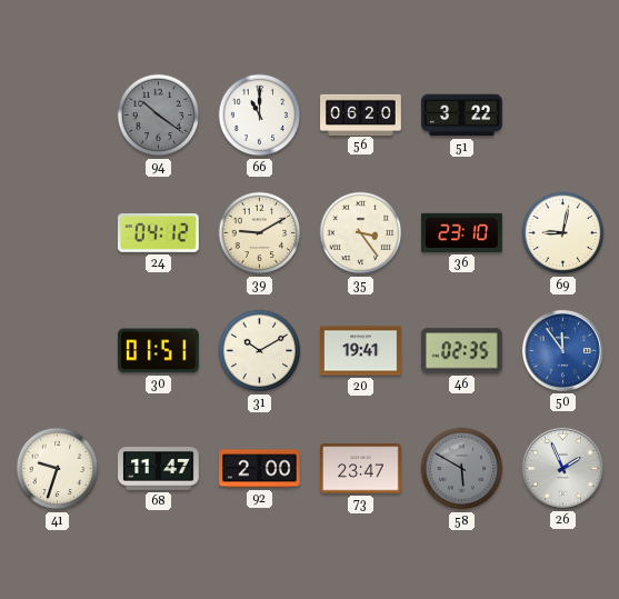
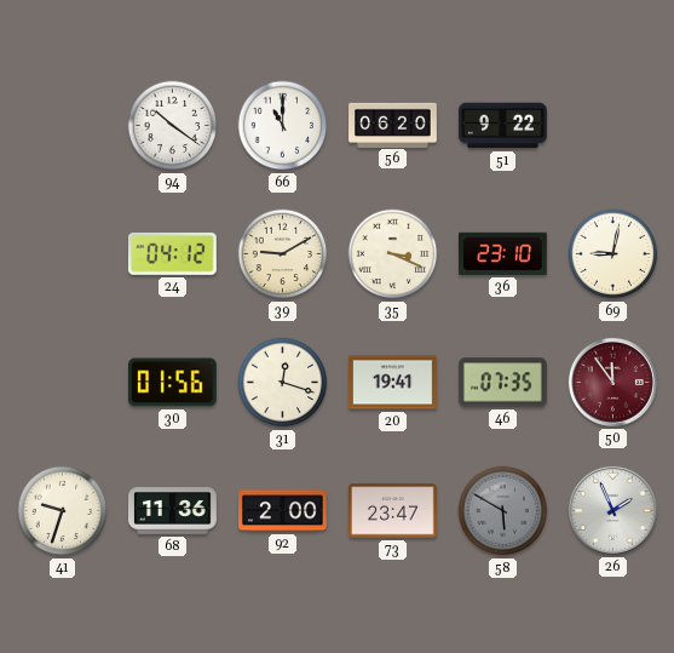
94 dial: grey -> white
51: 3:22 -> 9:22
35: 3:24 -> 3:19
30: 01:51 -> 01:56
31: 10:10 -> 12:18
46: 02:35 -> 07:35
50 dial: blue -> burgundy
68: 11:47 -> 11:36
